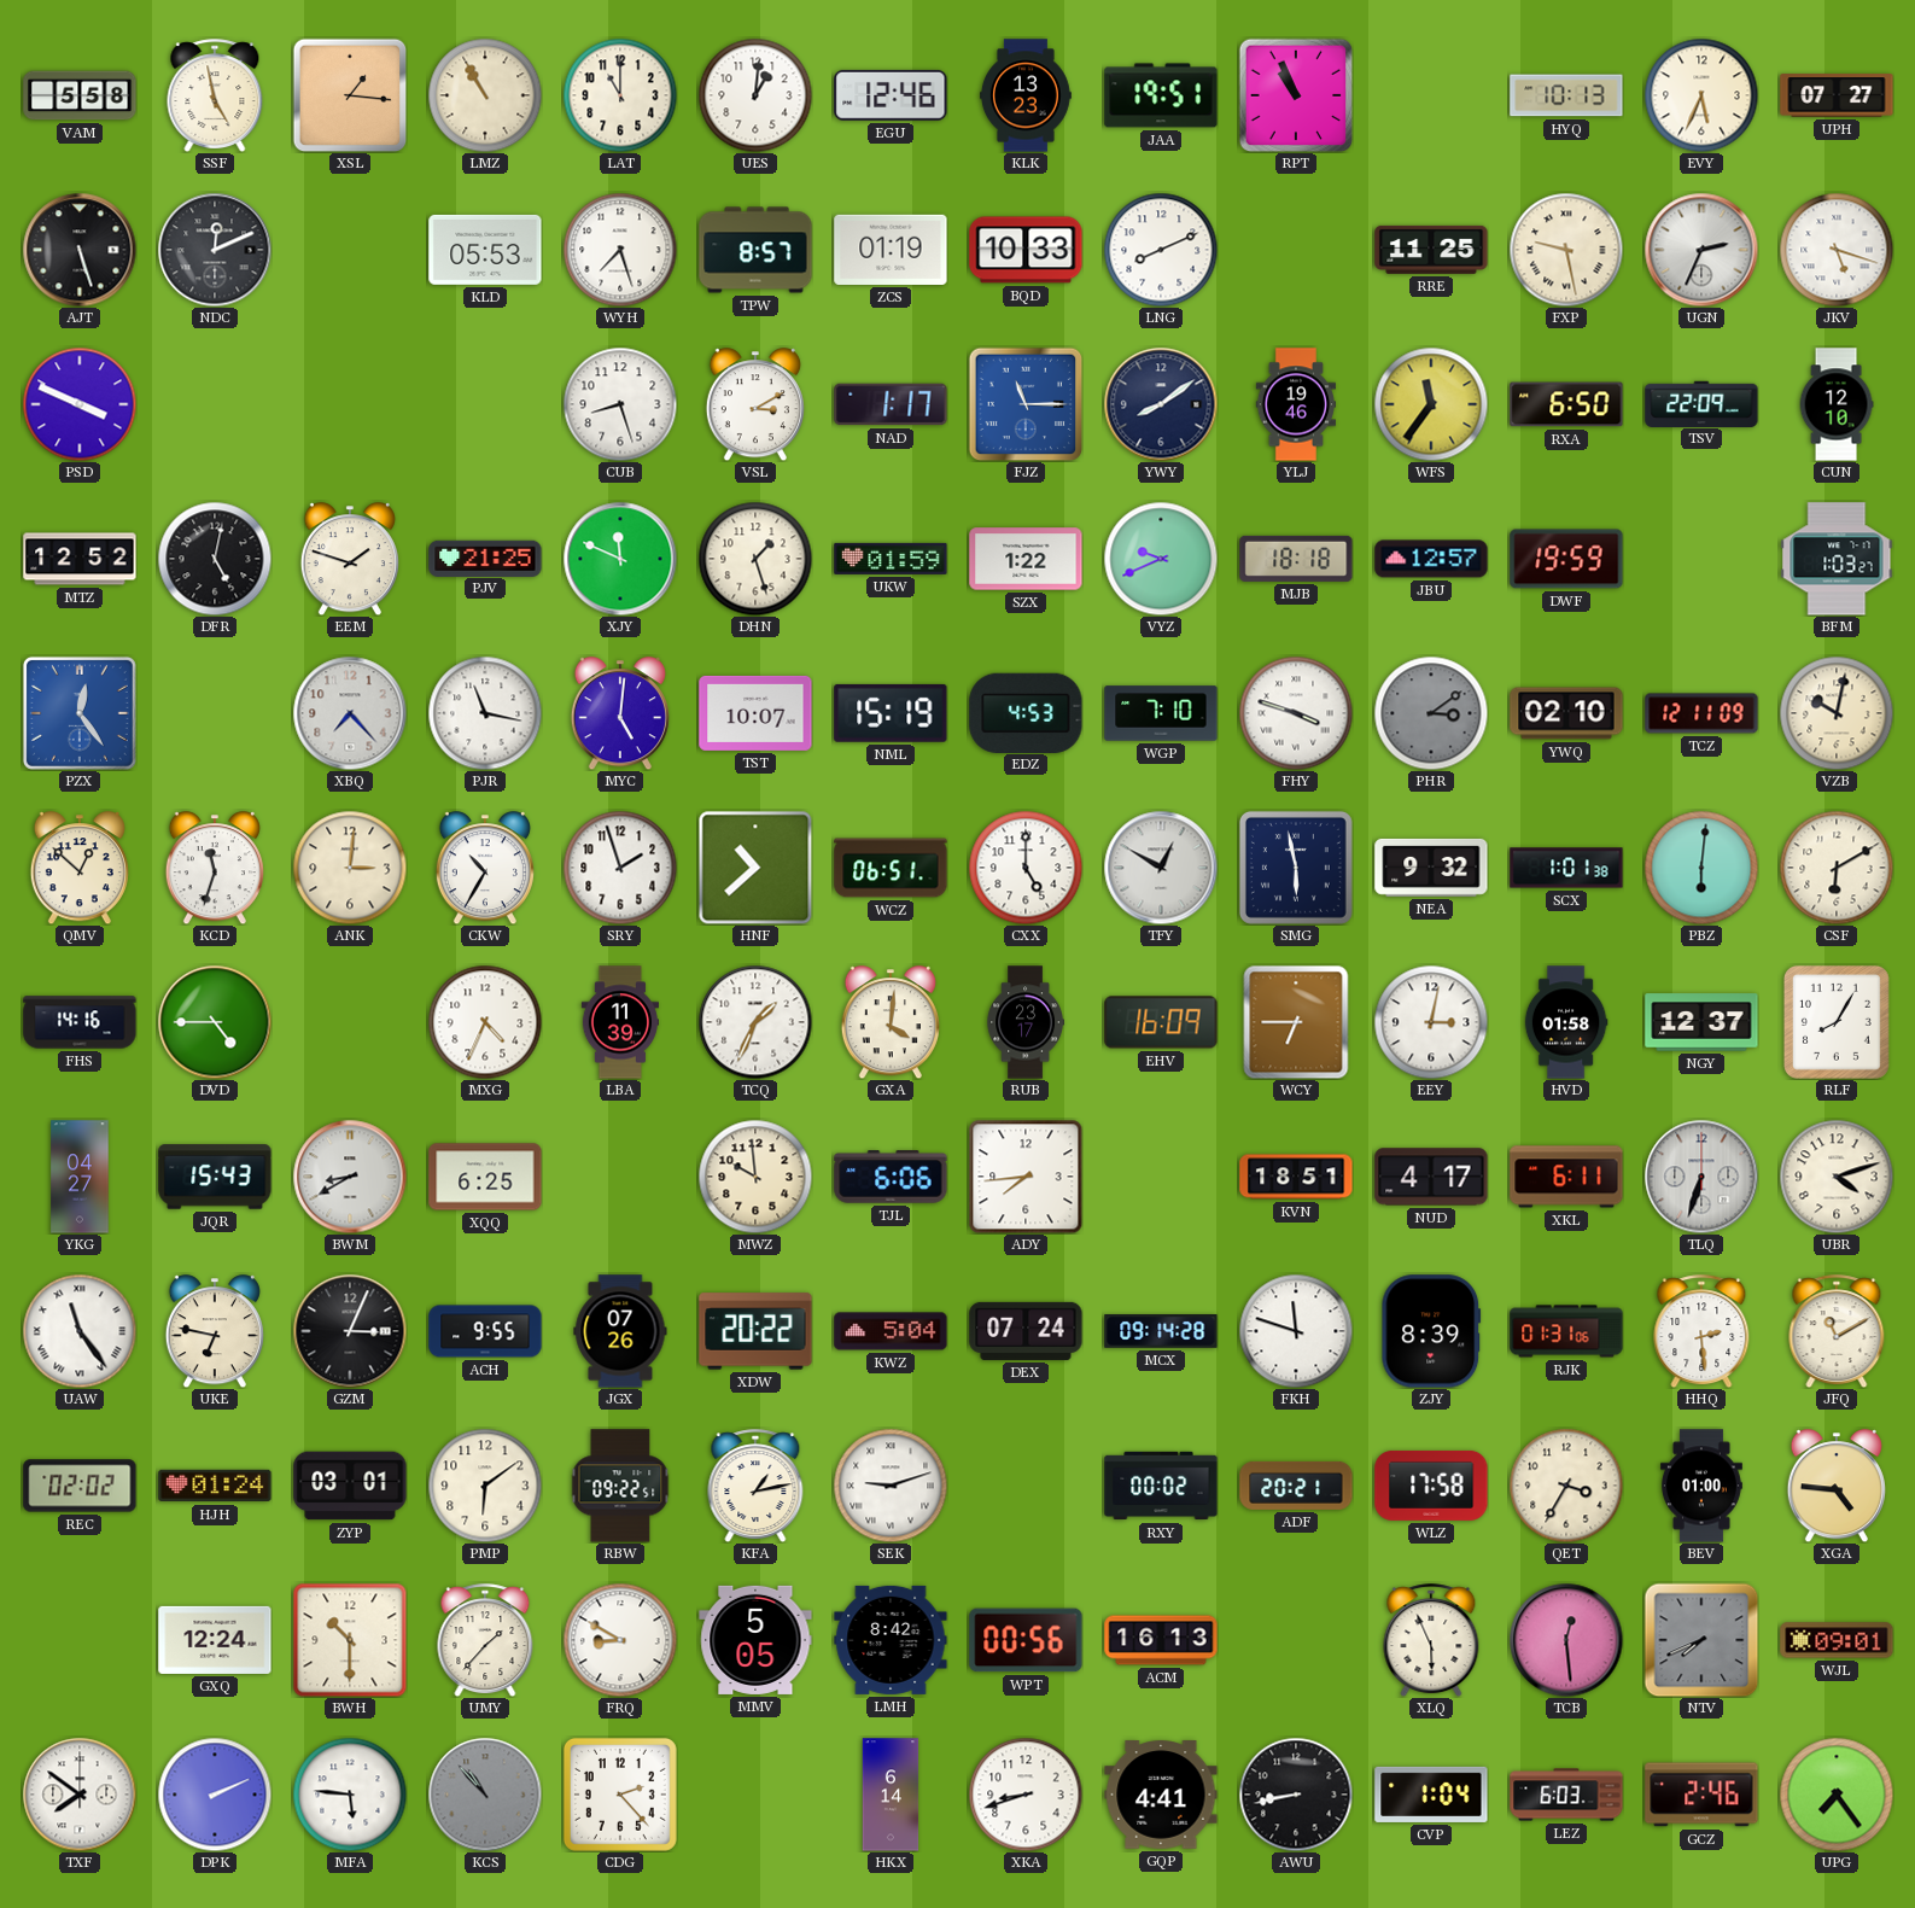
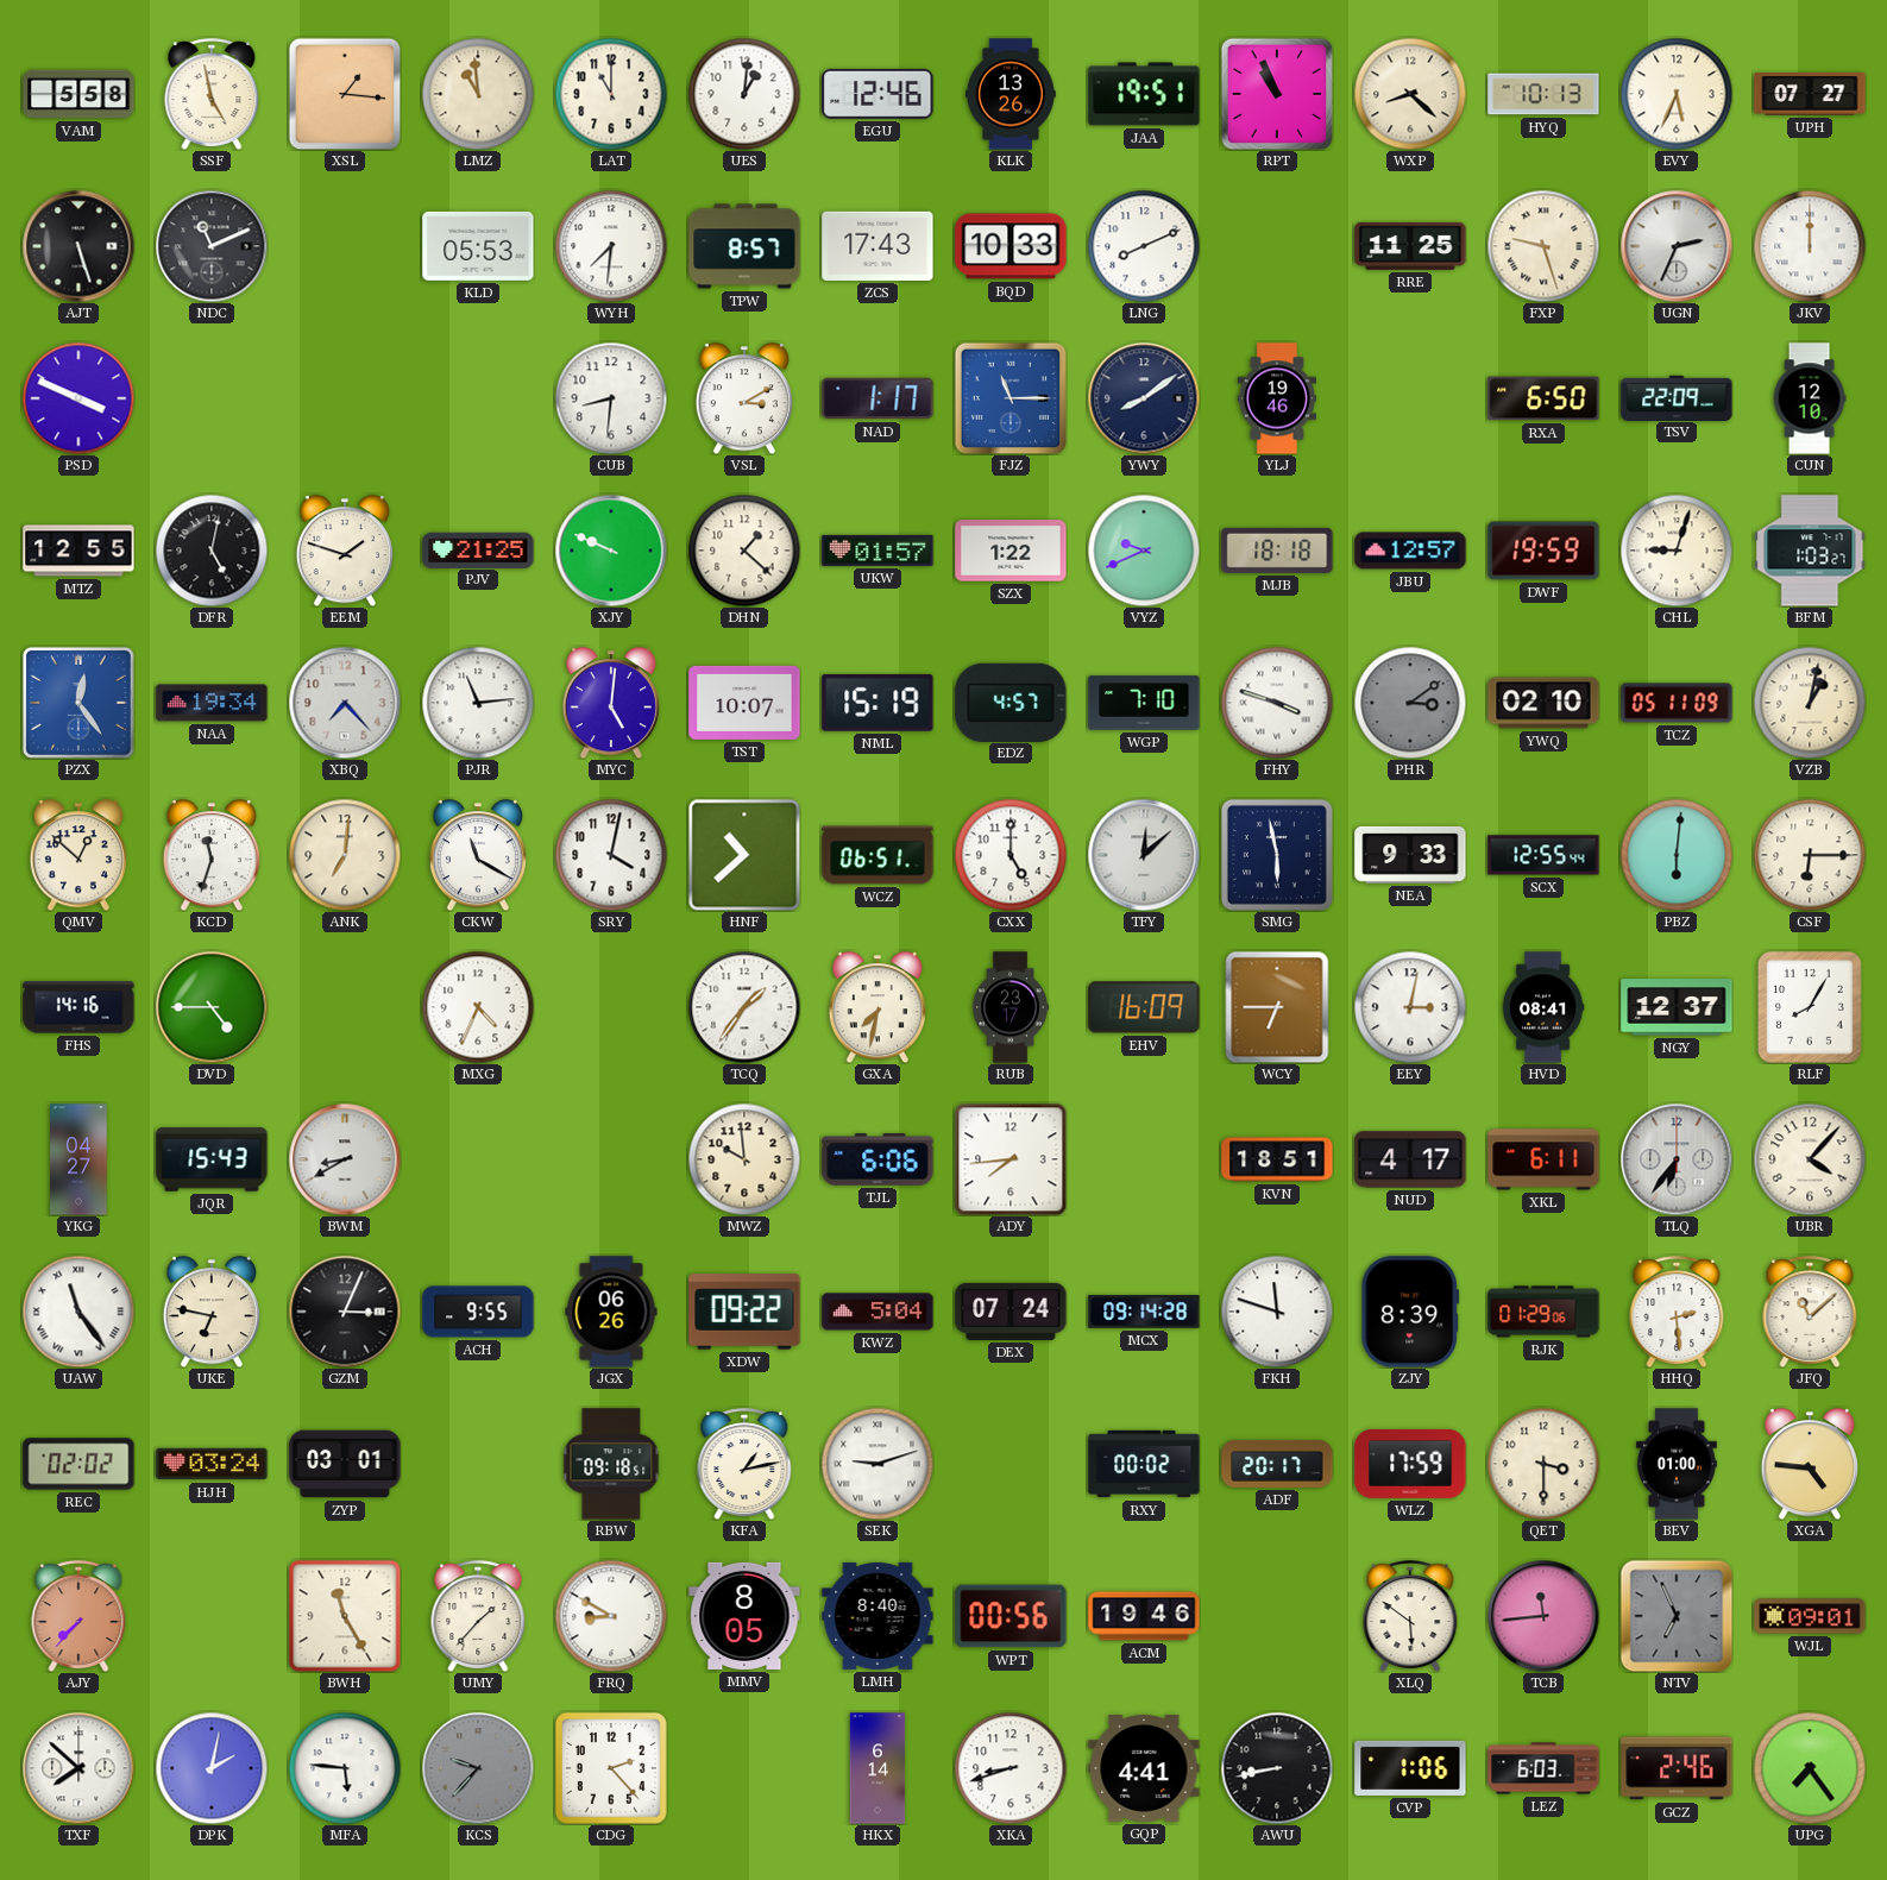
LMZ: 10:55 -> 10:59
KLK: 13:23 -> 13:26
WXP: none -> 8:22
NDC: 12:11 -> 11:11
WYH: 7:27 -> 7:31
ZCS: 01:19 -> 17:43
FXP: 9:28 -> 9:27
JKV: 5:18 -> 12:00
CUB: 8:27 -> 8:31
WFS: 11:36 -> none
MTZ: 12:52 -> 12:55
XJY: 11:49 -> 9:49
DHN: 1:27 -> 1:22
UKW: 01:59 -> 01:57
CHL: none -> 9:03
NAA: none -> 19:34
PJR: 11:17 -> 11:14
EDZ: 4:53 -> 4:57
TCZ: 12:11 -> 05:11
VZB: 10:02 -> 1:02
ANK: 3:01 -> 7:01
CKW: 10:35 -> 11:20
SRY: 1:57 -> 4:02
TFY: 12:50 -> 12:08
NEA: 9:32 -> 9:33
SCX: 1:01 -> 12:55
CSF: 6:10 -> 6:15
LBA: 11:39 -> none
TCQ: 1:34 -> 1:36
GXA: 4:01 -> 7:32
HVD: 01:58 -> 08:41
XQQ: 6:25 -> none
TLQ: 6:33 -> 6:36
UBR: 4:12 -> 4:07
JGX: 07:26 -> 06:26
XDW: 20:22 -> 09:22
RJK: 01:31 -> 01:29
JFQ: 11:10 -> 11:08
HJH: 01:24 -> 03:24
PMP: 6:09 -> none
RBW: 09:22 -> 09:18
ADF: 20:21 -> 20:17
WLZ: 17:58 -> 17:59
QET: 3:35 -> 3:30
AJY: none -> 7:37
GXQ: 12:24 -> none
BWH: 10:30 -> 11:25
MMV: 5:05 -> 8:05
LMH: 8:42 -> 8:40
ACM: 16:13 -> 19:46
XLQ: 5:56 -> 5:51
TCB: 12:29 -> 11:44
NTV: 7:41 -> 6:56
TXF: 7:51 -> 7:52
DPK: 2:11 -> 2:02
KCS: 10:53 -> 9:37
CVP: 1:04 -> 1:06
